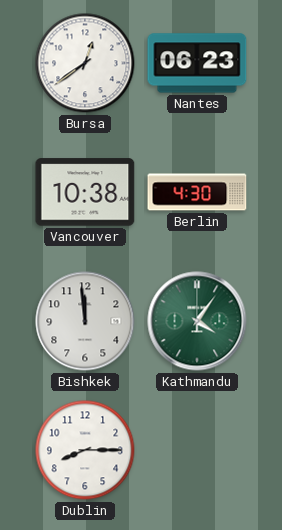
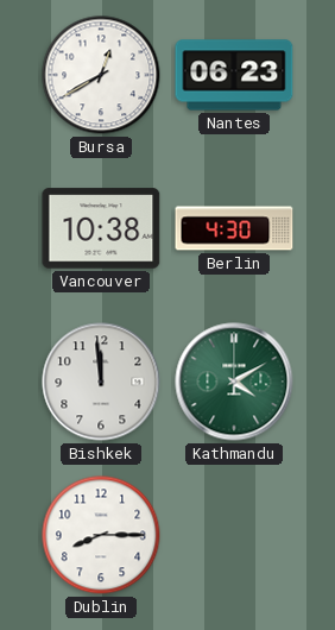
Bursa: 12:39 -> 12:40
Kathmandu: 4:06 -> 4:10
